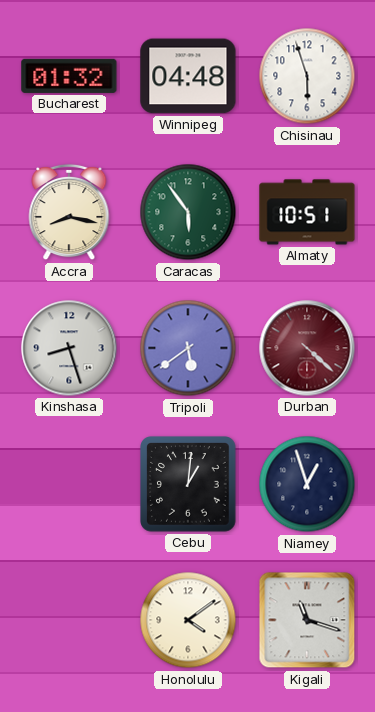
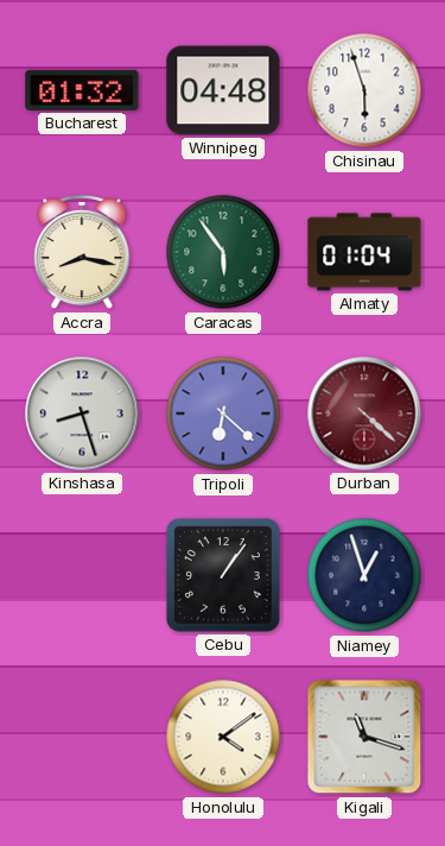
Almaty: 10:51 -> 01:04
Tripoli: 5:39 -> 6:22
Cebu: 1:01 -> 1:06
